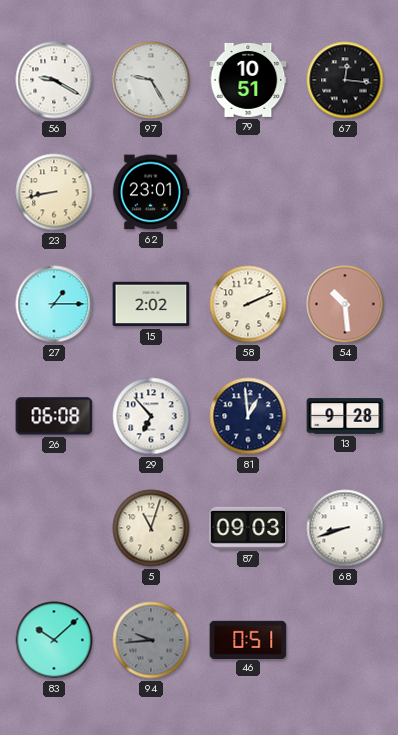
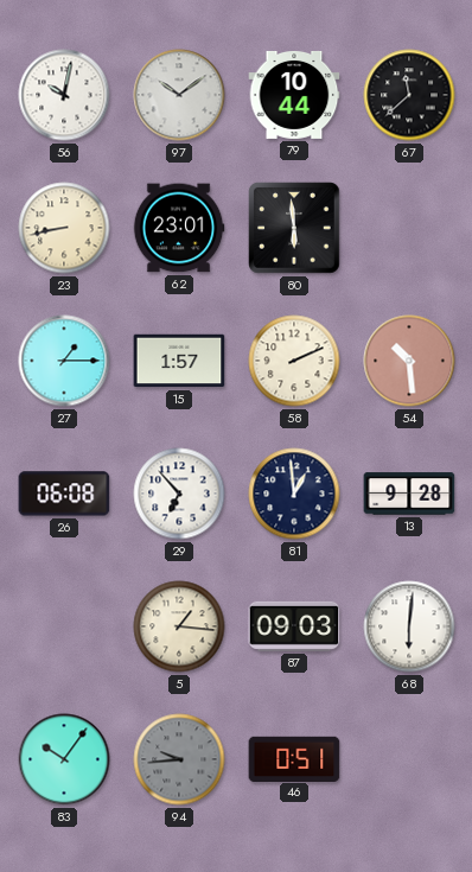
56: 9:20 -> 10:02
97: 9:25 -> 10:09
79: 10:51 -> 10:44
67: 12:16 -> 11:38
80: none -> 5:59
15: 2:02 -> 1:57
5: 11:03 -> 1:16
68: 8:42 -> 6:01
83: 10:08 -> 10:06
